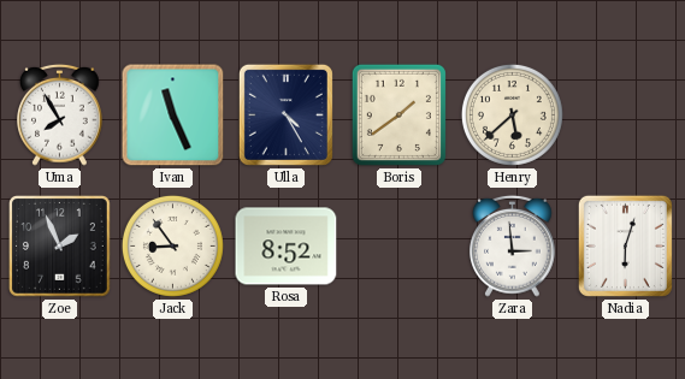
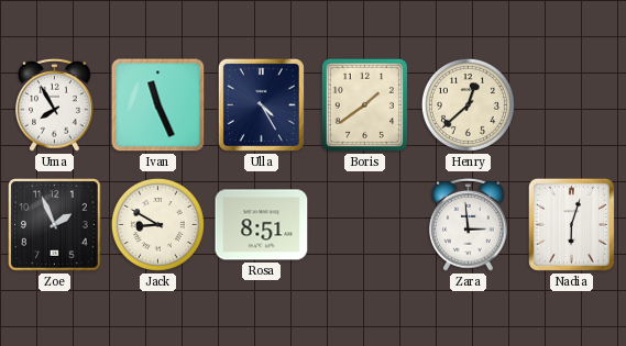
Henry: 5:38 -> 12:38
Jack: 8:54 -> 8:50
Rosa: 8:52 -> 8:51
